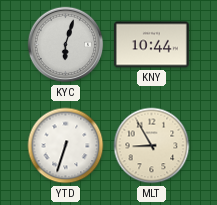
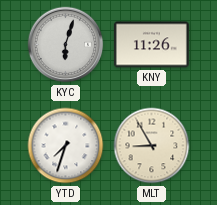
KNY: 10:44 -> 11:26
YTD: 6:33 -> 7:33
